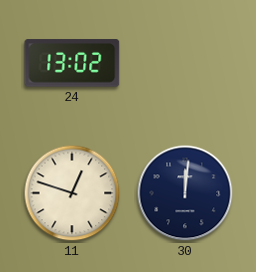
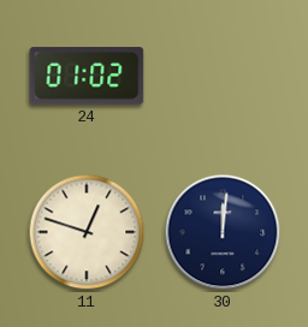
24: 13:02 -> 01:02
